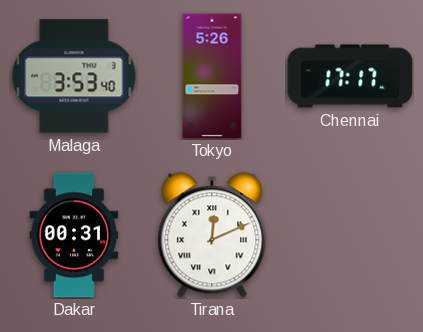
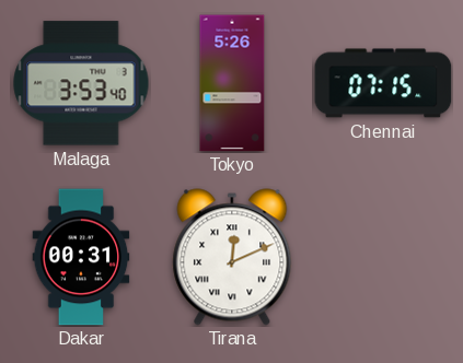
Chennai: 17:17 -> 07:15
